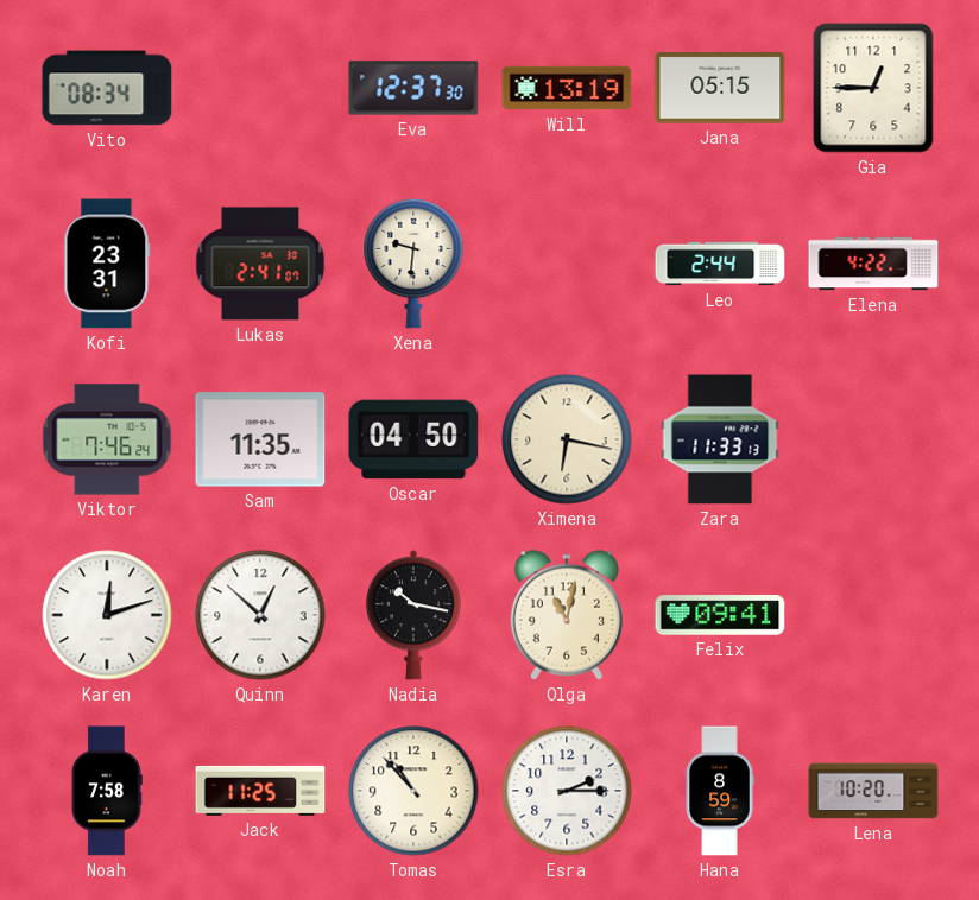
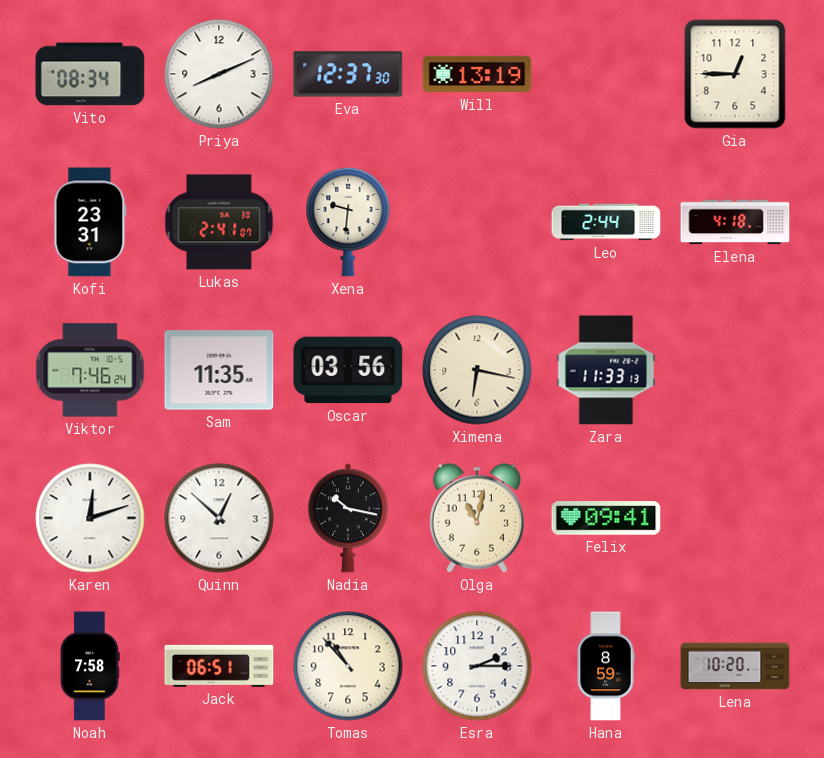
Priya: none -> 8:11
Jana: 05:15 -> none
Elena: 4:22 -> 4:18
Oscar: 04:50 -> 03:56
Jack: 11:25 -> 06:51
